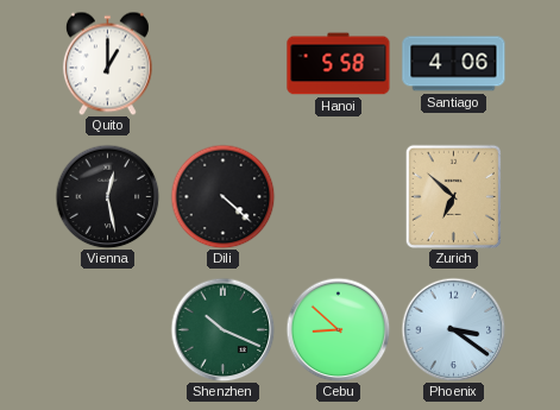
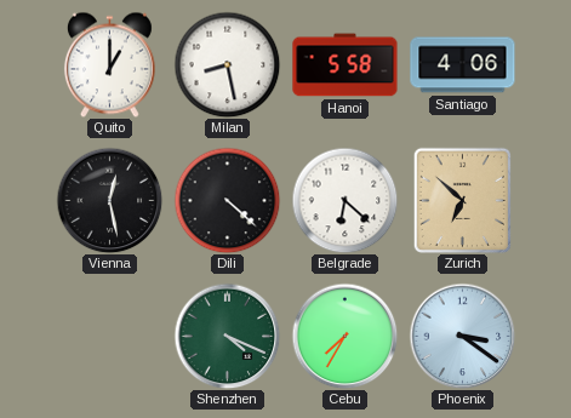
Milan: none -> 8:28
Belgrade: none -> 6:22
Shenzhen: 10:19 -> 4:19
Cebu: 8:52 -> 7:35
